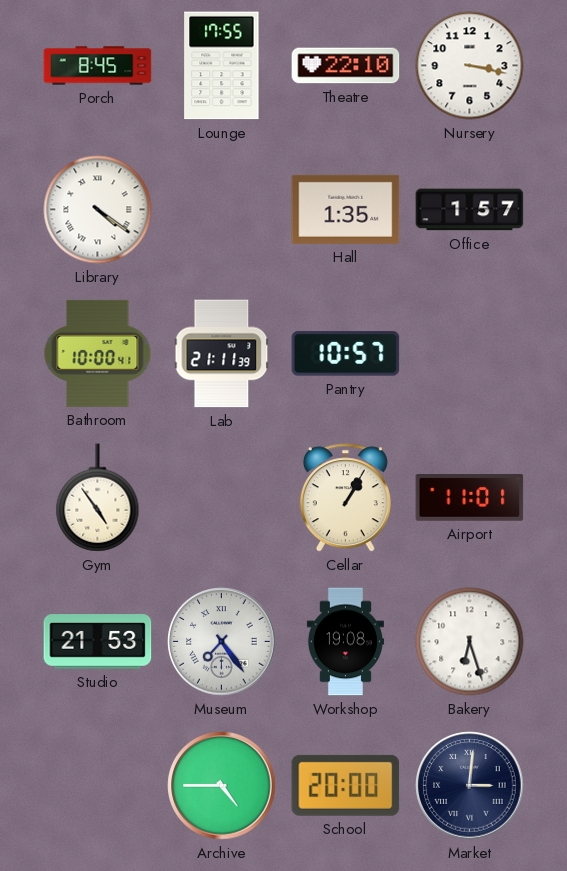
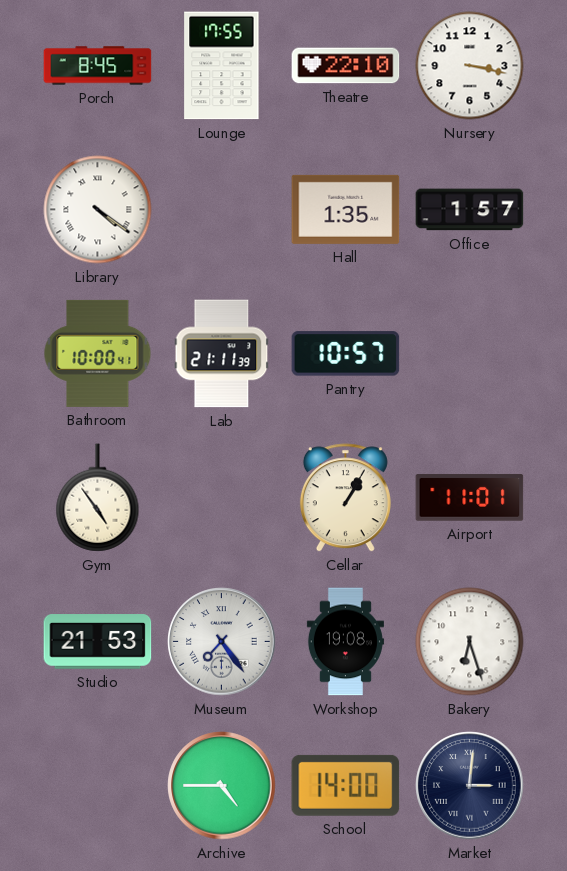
School: 20:00 -> 14:00
